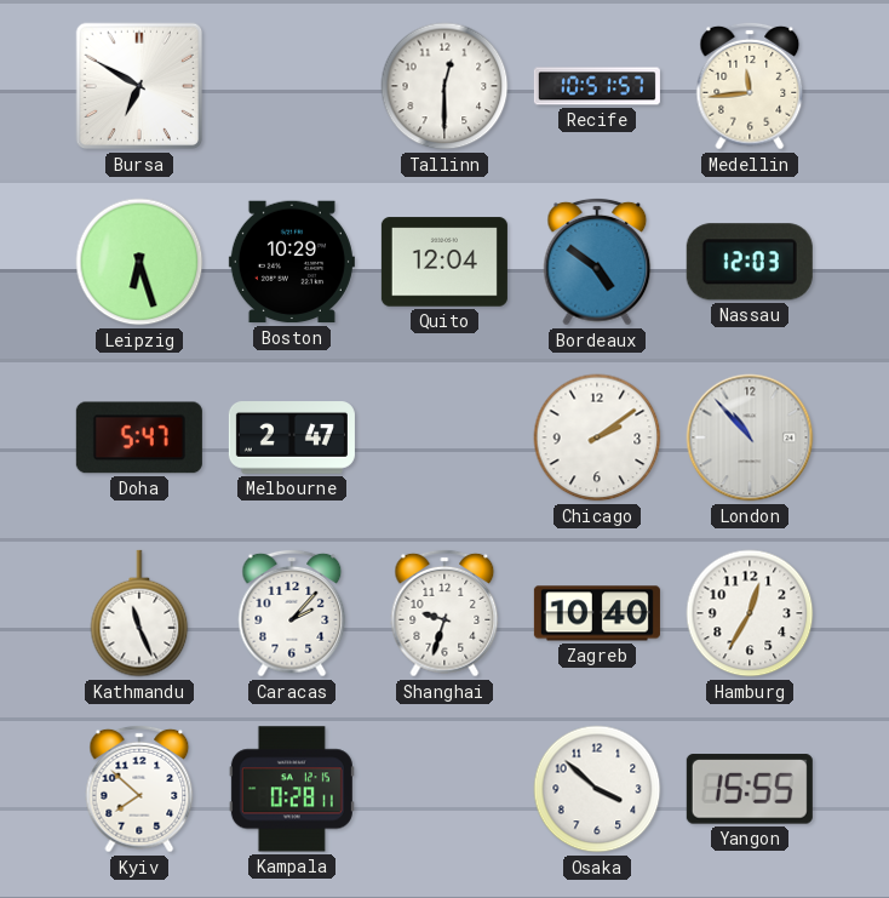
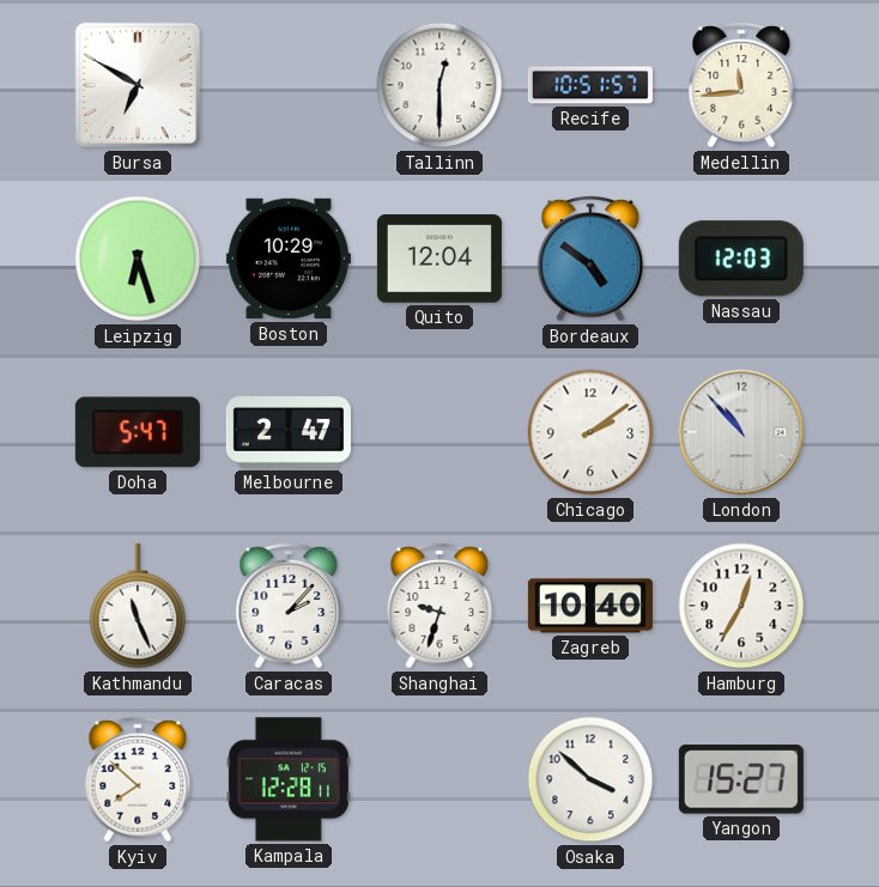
Kampala: 0:28 -> 12:28
Yangon: 15:55 -> 15:27
